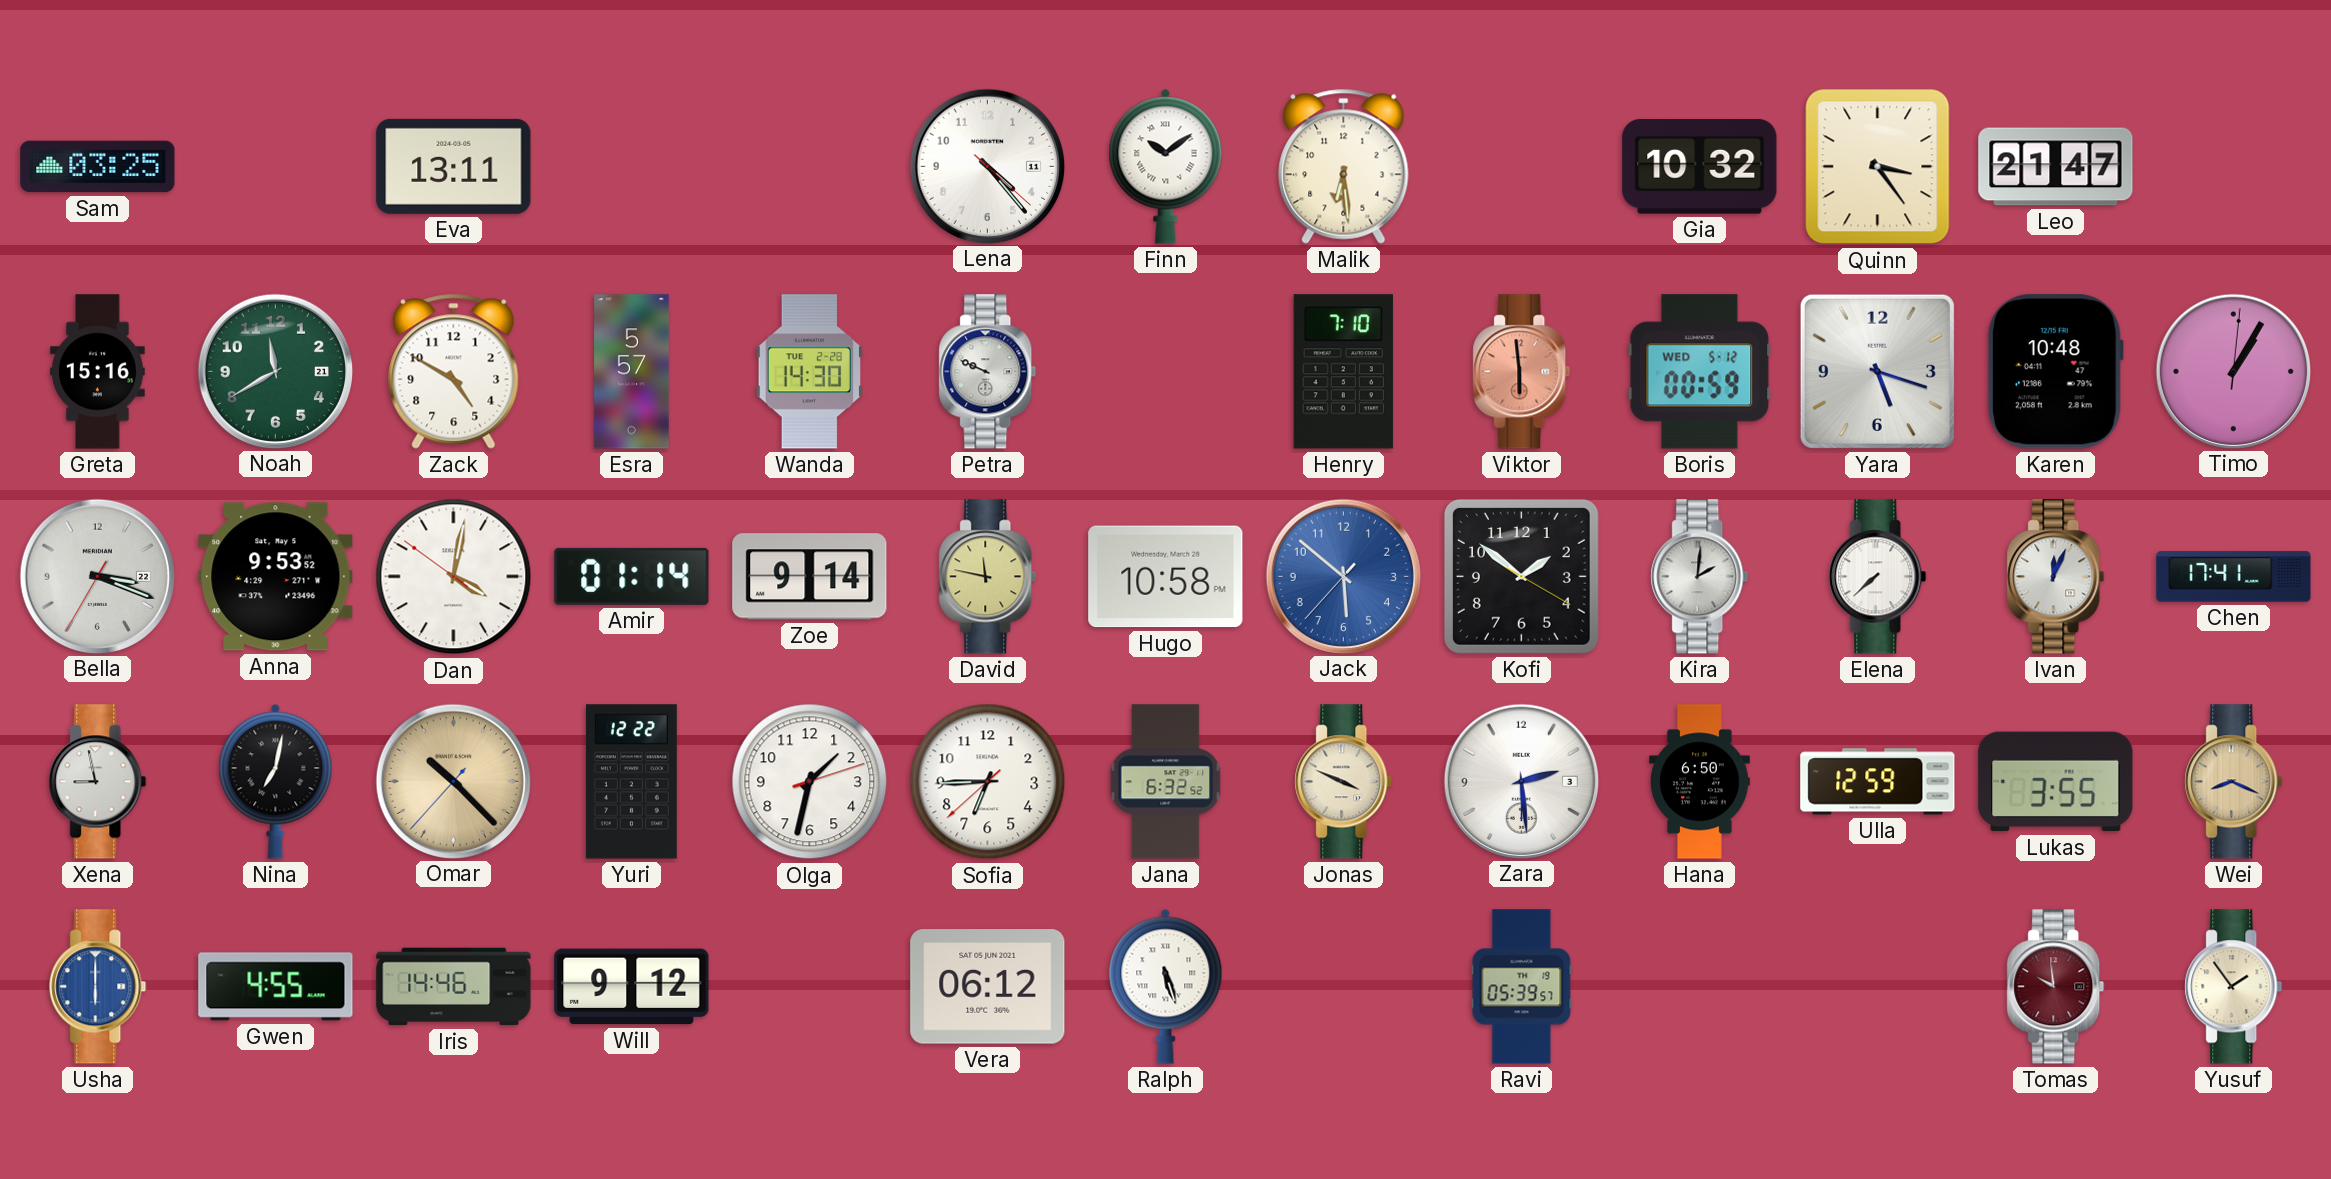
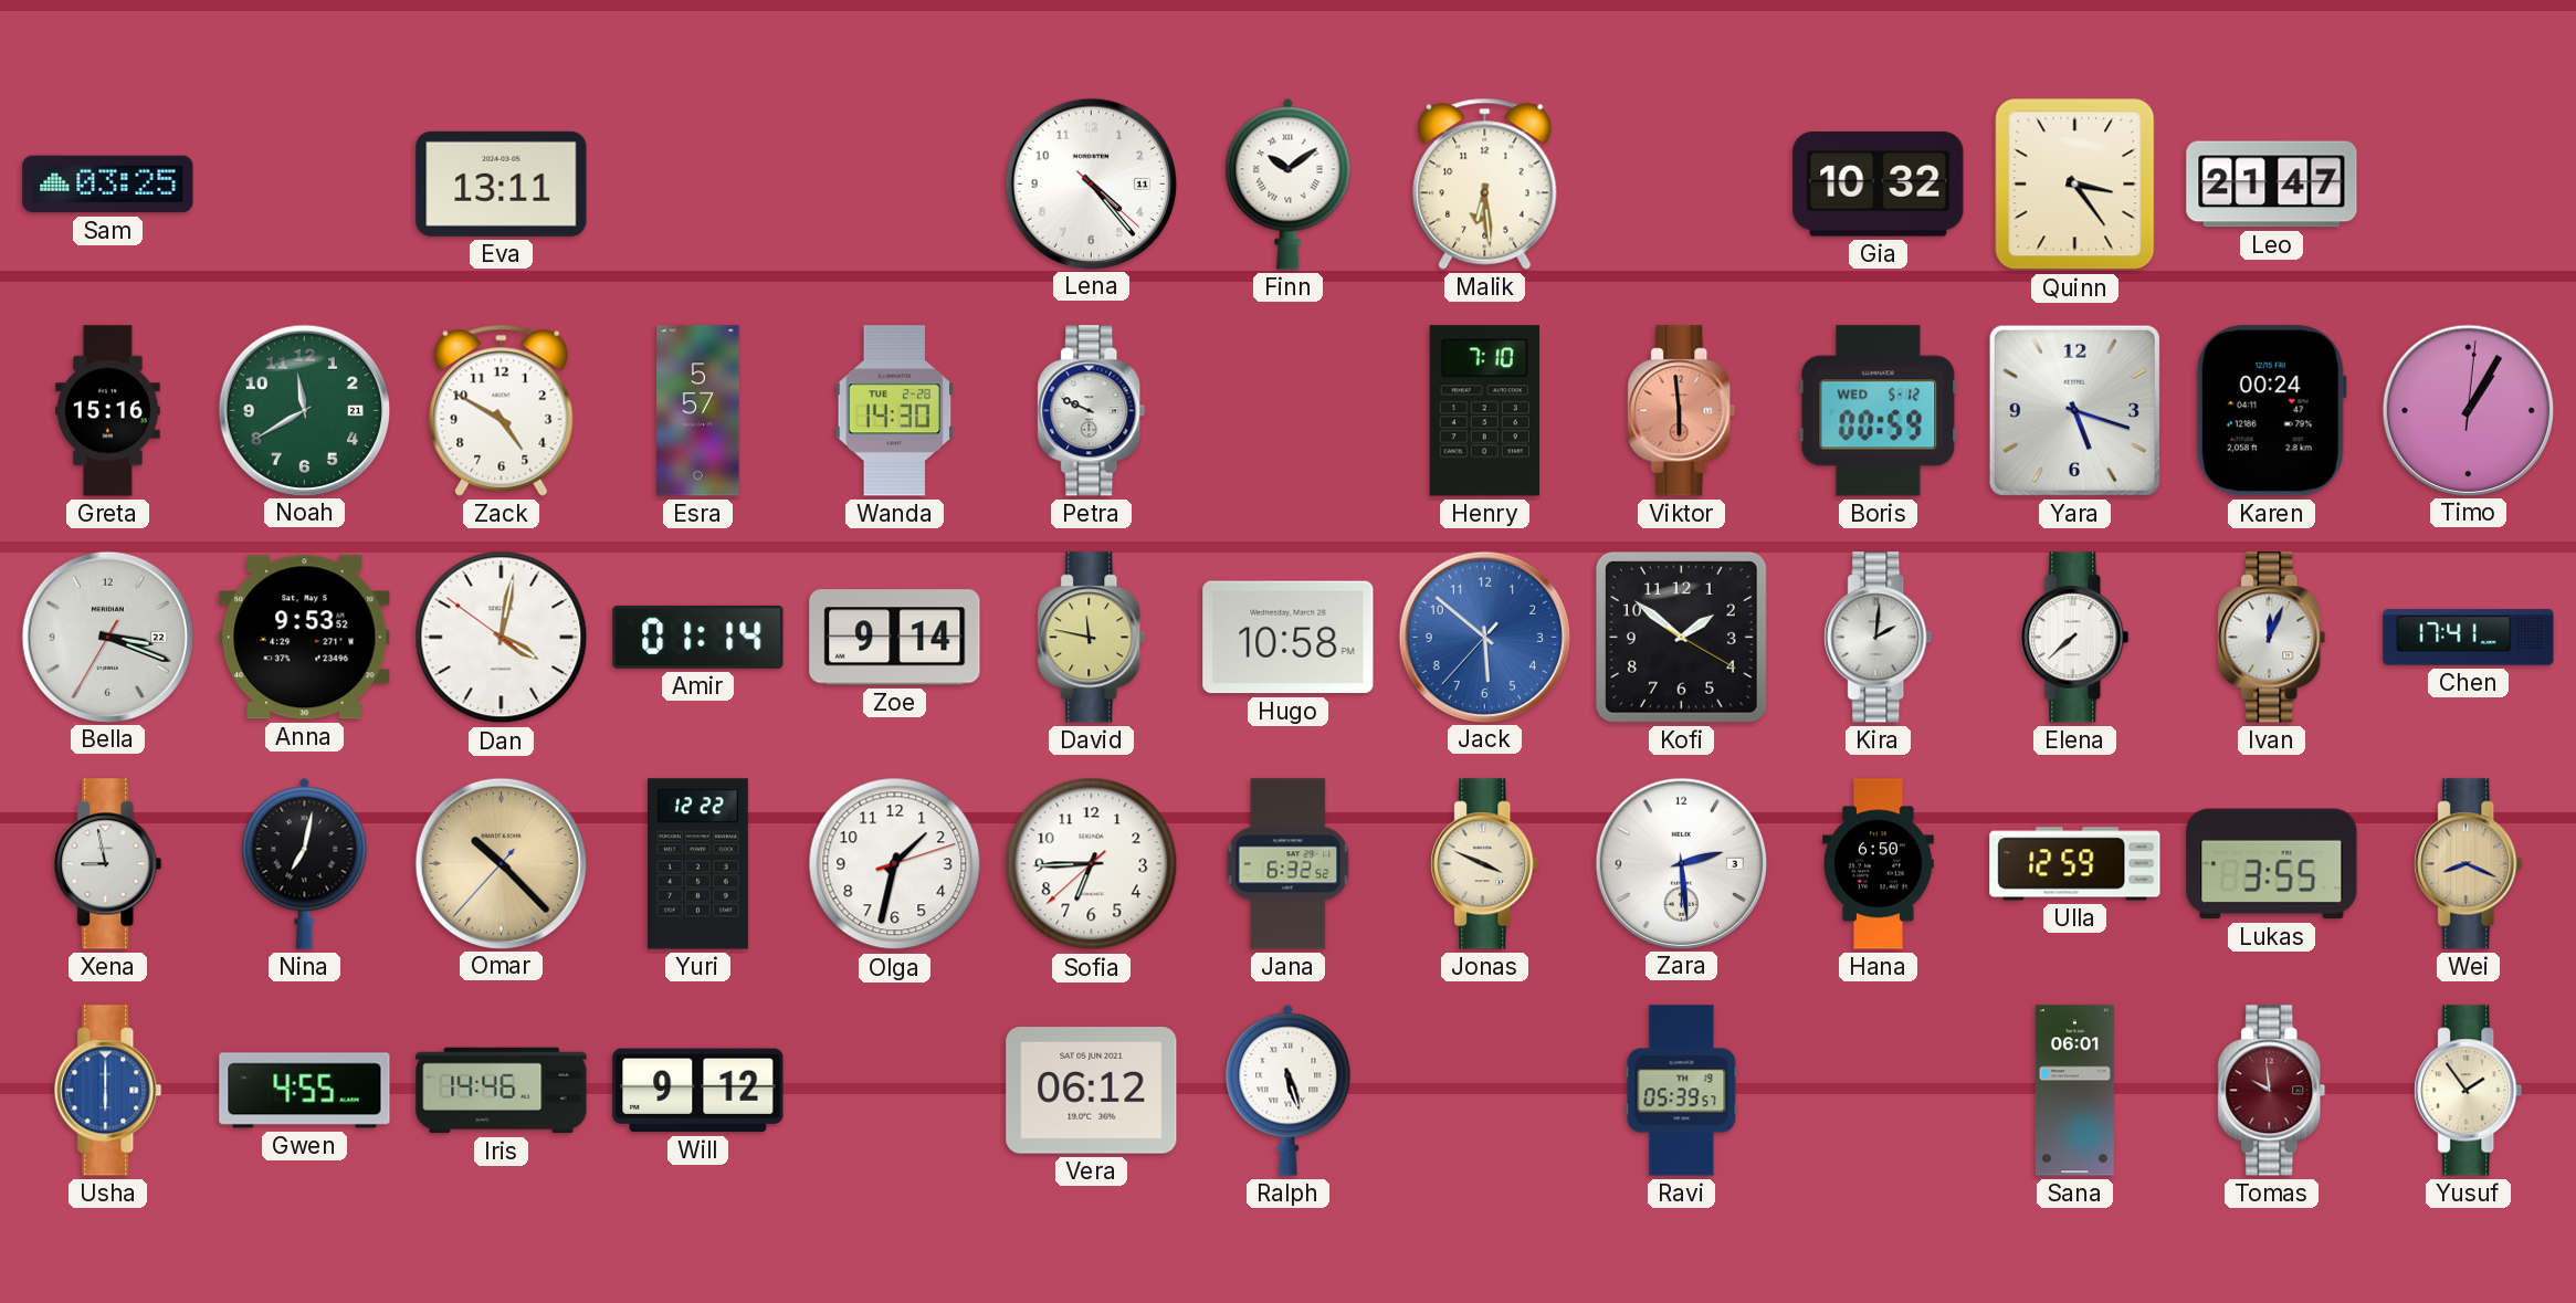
Karen: 10:48 -> 00:24
Sana: none -> 06:01
